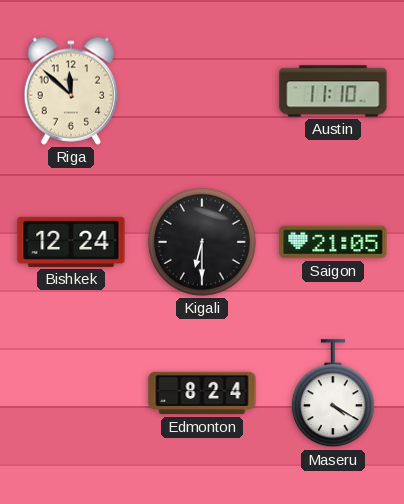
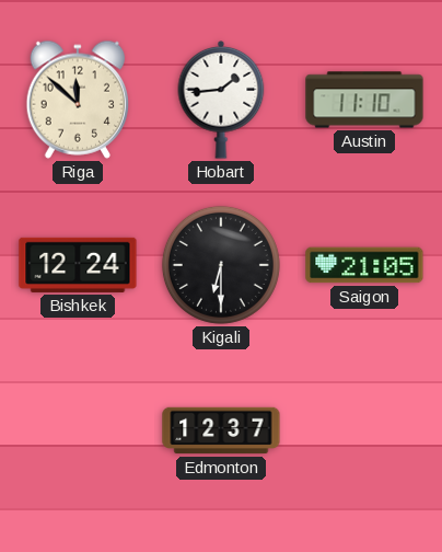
Hobart: none -> 1:44
Edmonton: 8:24 -> 12:37
Maseru: 4:20 -> none
